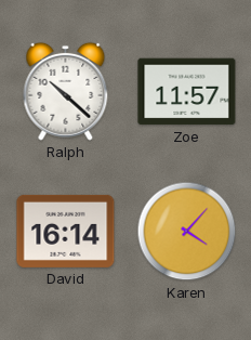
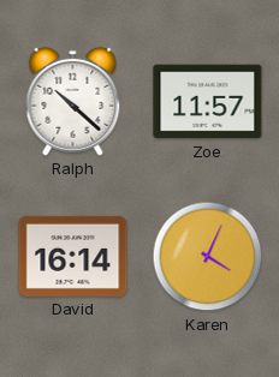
Karen: 4:07 -> 4:04
